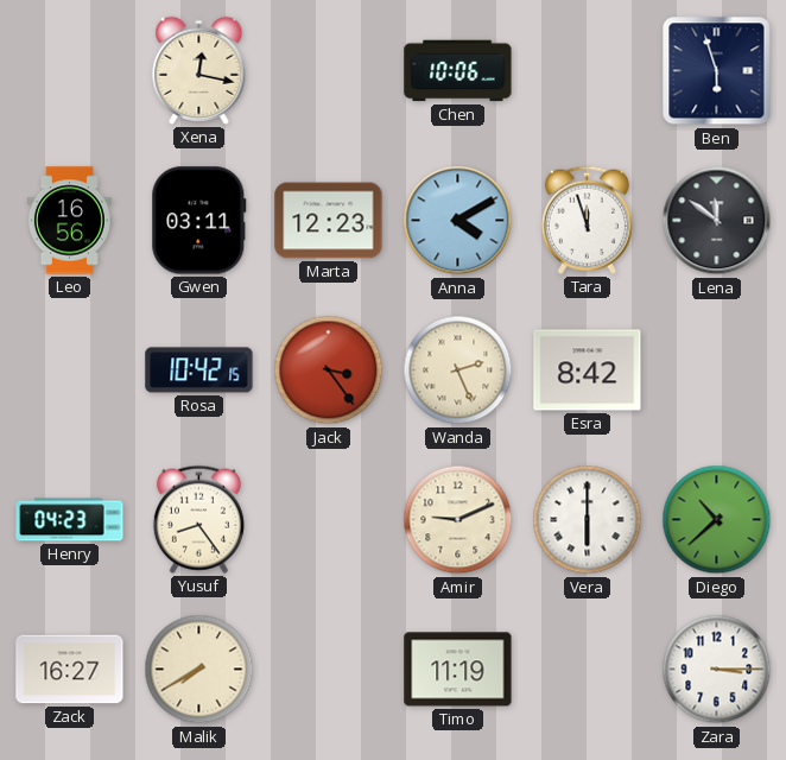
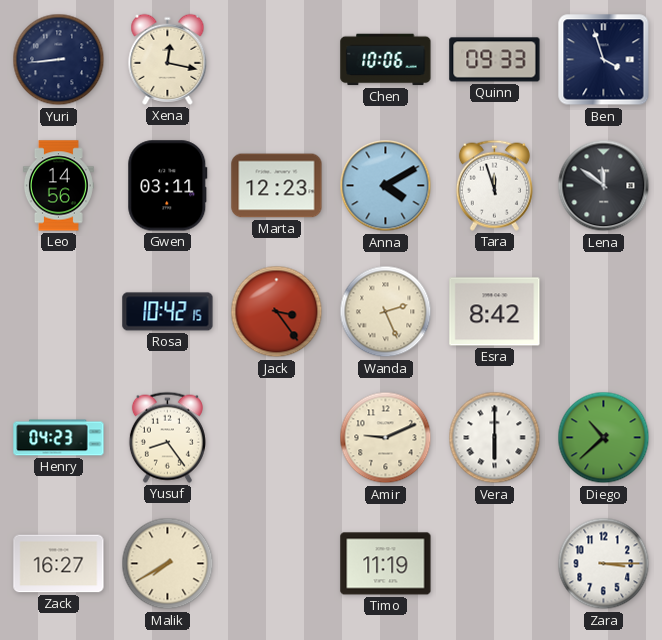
Yuri: none -> 8:44
Quinn: none -> 09:33
Ben: 5:57 -> 3:57
Leo: 16:56 -> 14:56
